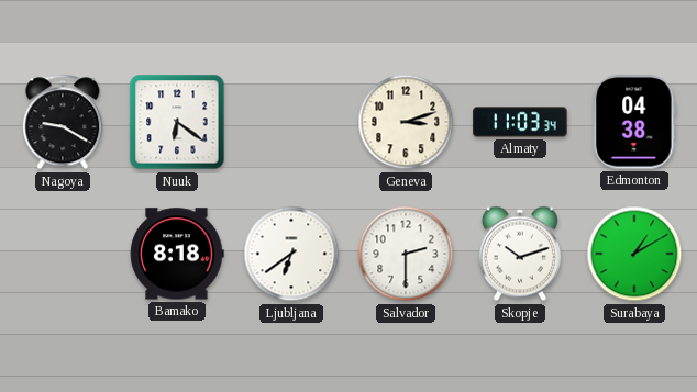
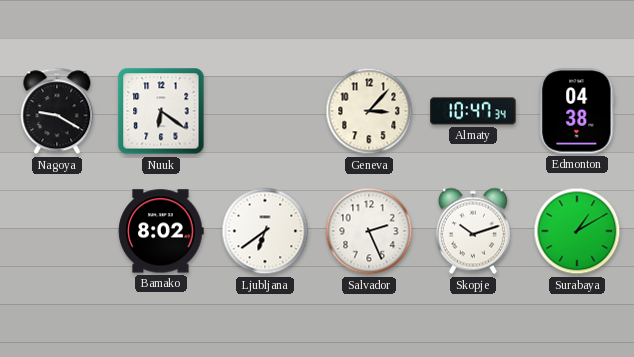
Geneva: 3:12 -> 3:07
Almaty: 11:03 -> 10:47
Bamako: 8:18 -> 8:02
Salvador: 2:30 -> 2:26
